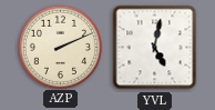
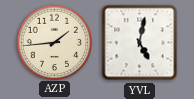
AZP: 2:11 -> 1:44
